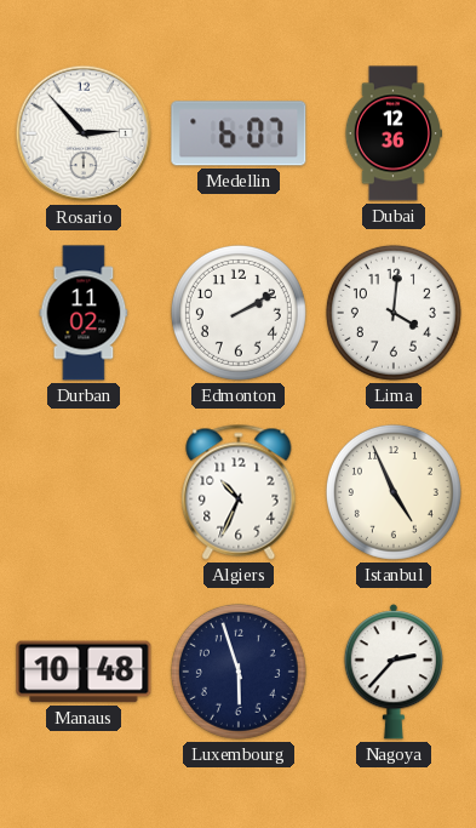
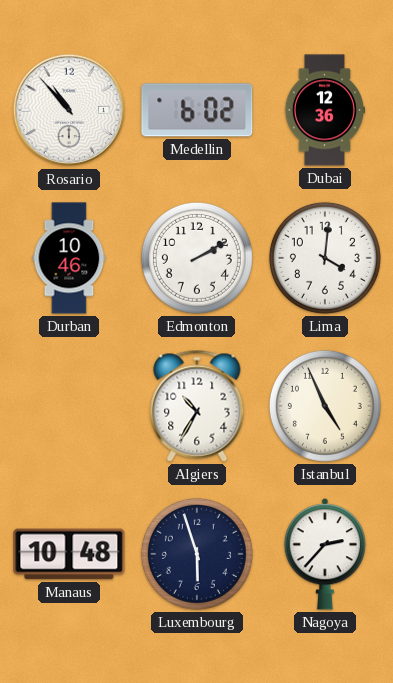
Rosario: 2:53 -> 10:53
Medellin: 6:07 -> 6:02
Durban: 11:02 -> 10:46
Algiers: 10:34 -> 10:35
